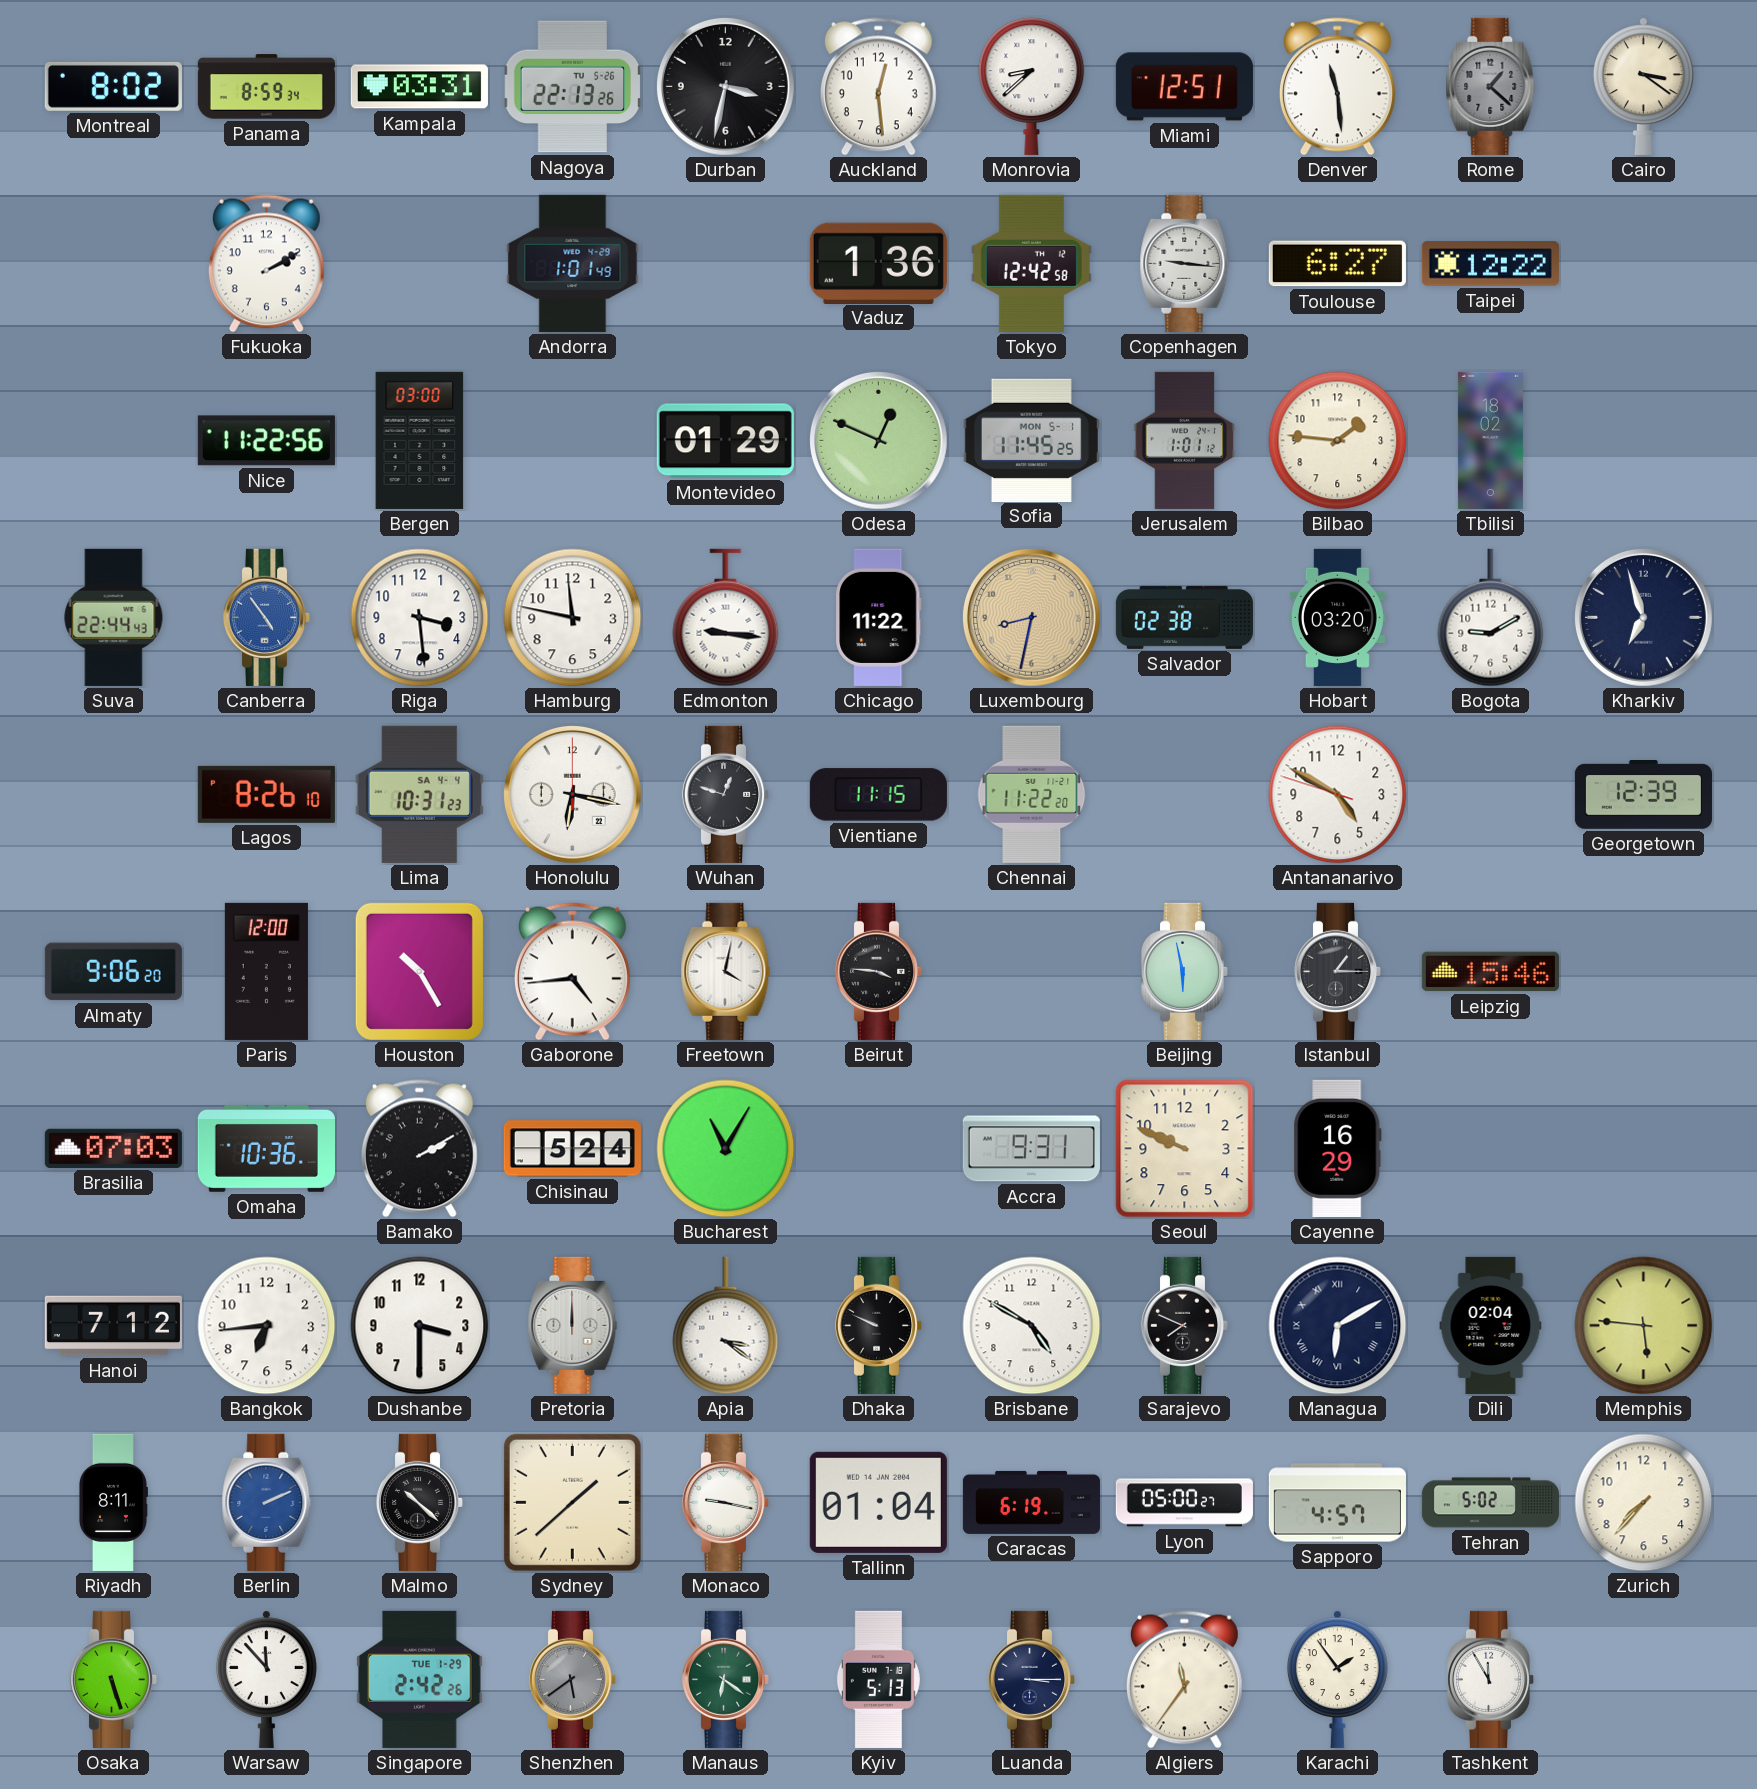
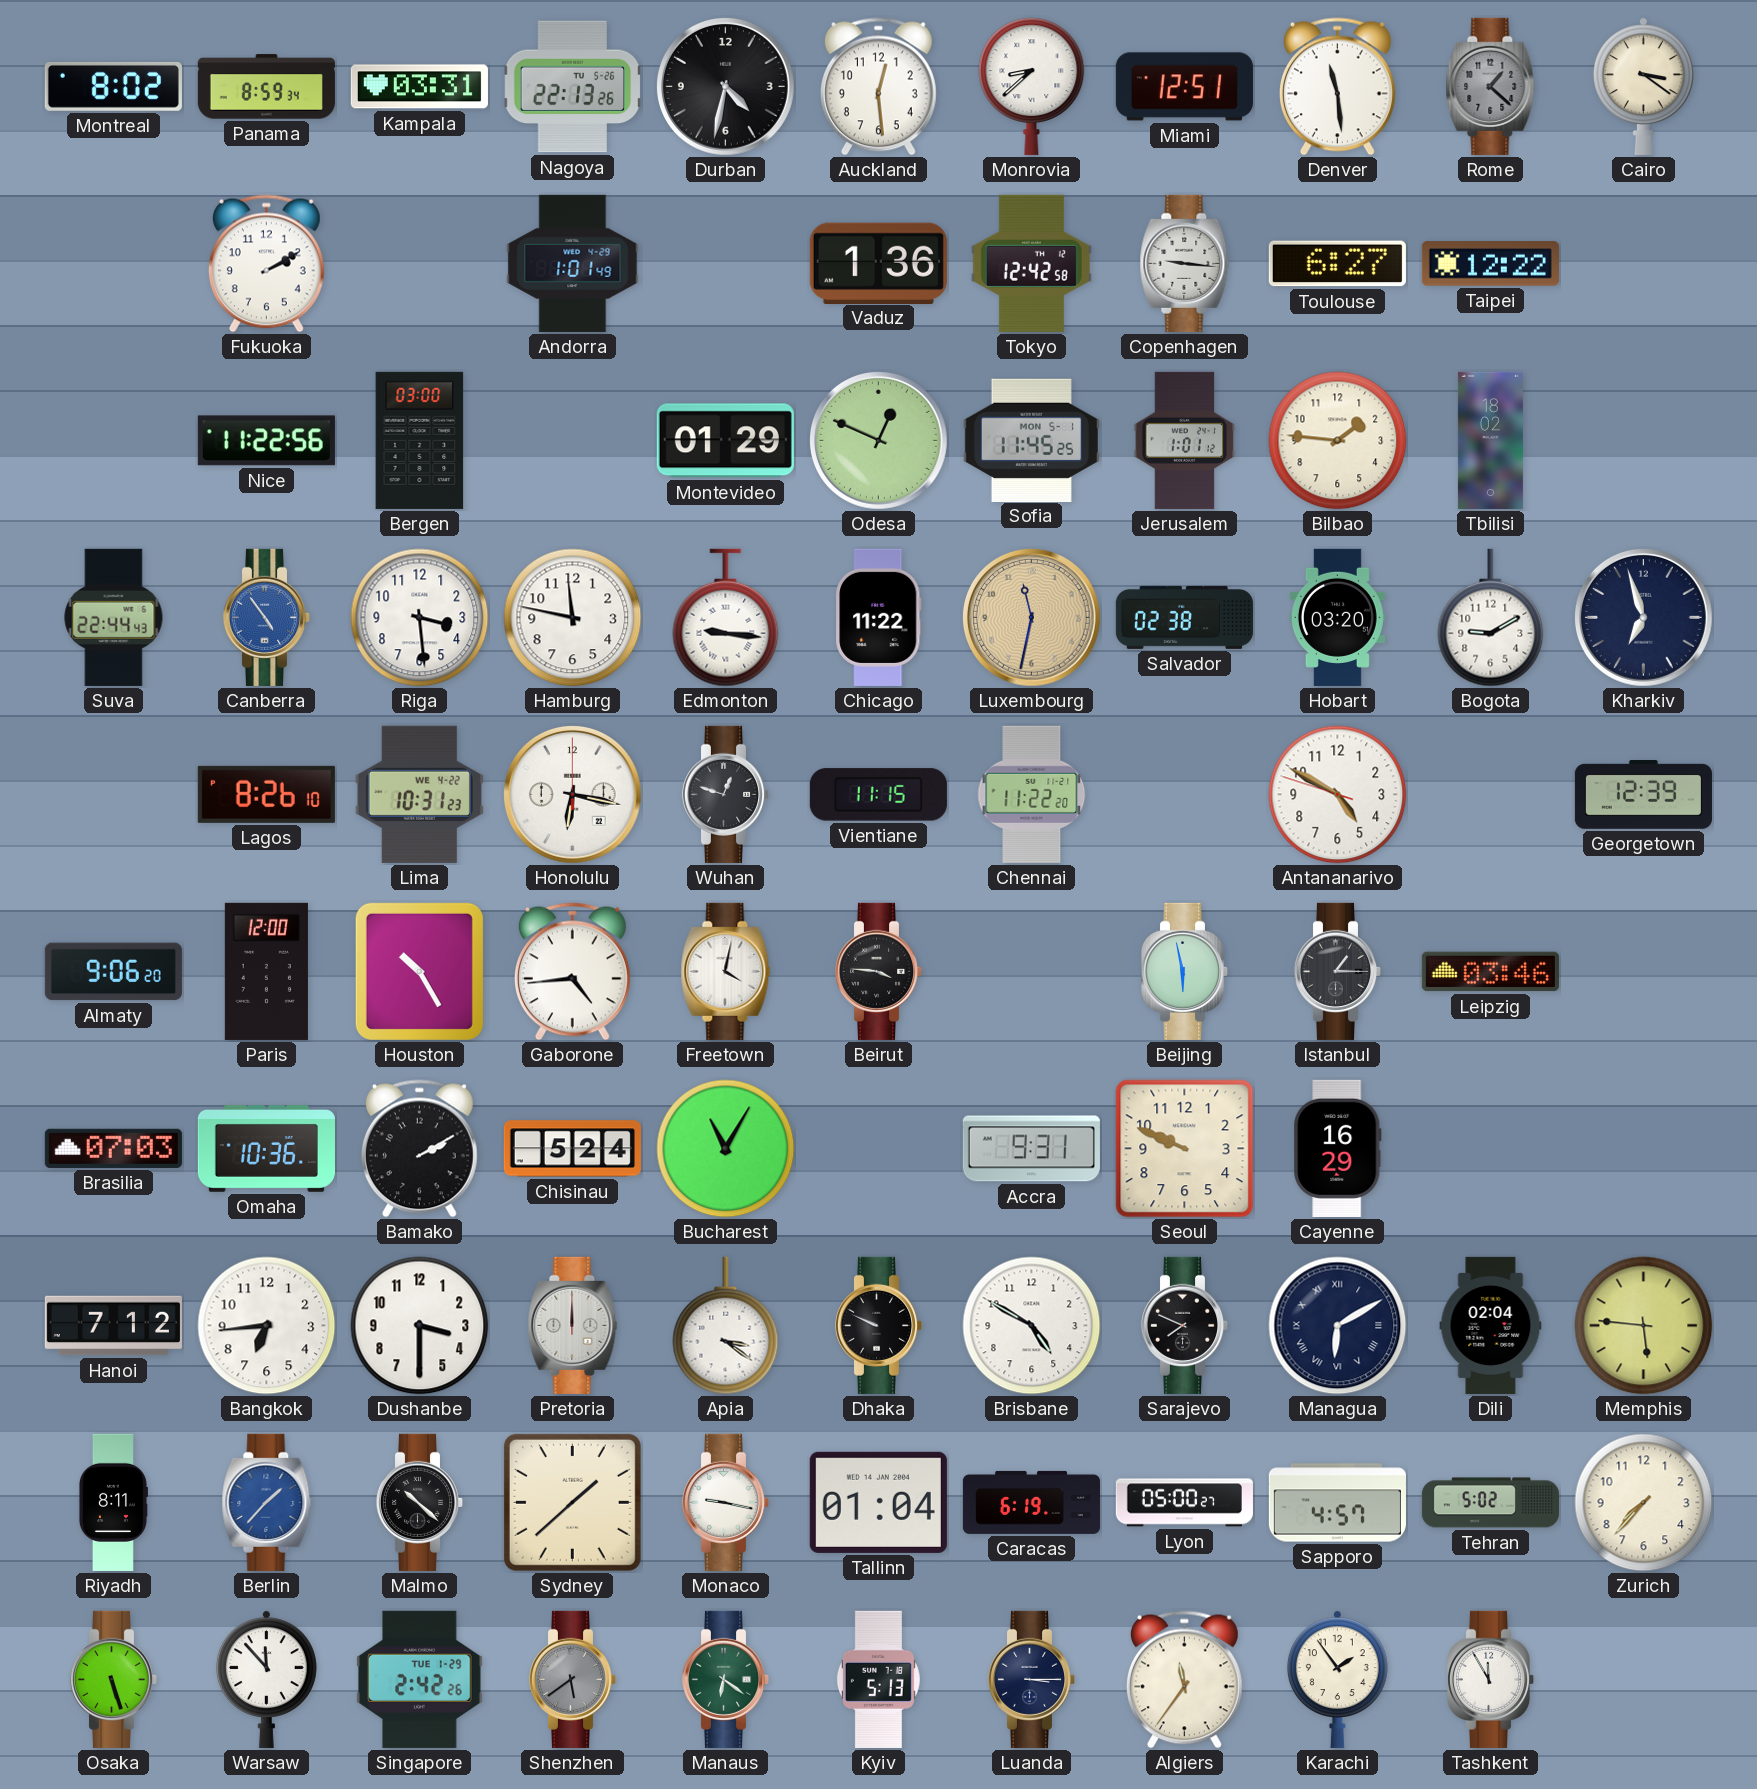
Durban: 3:32 -> 4:32
Luxembourg: 8:32 -> 11:32
Lima date: SA 4-4 -> WE 4-22
Leipzig: 15:46 -> 03:46
Berlin: 2:11 -> 1:37
